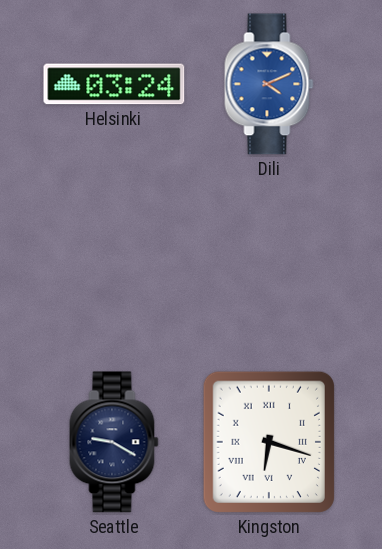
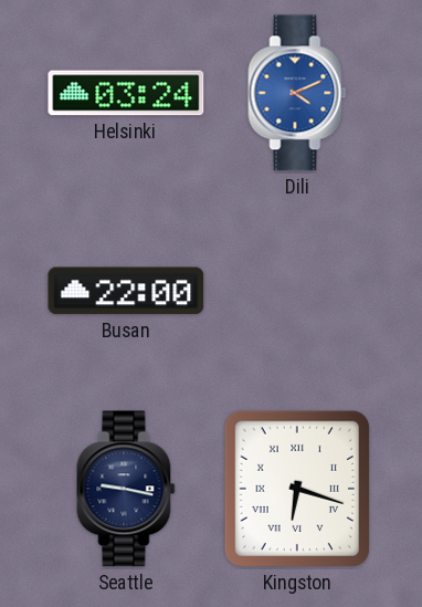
Busan: none -> 22:00
Seattle: 9:20 -> 9:17
